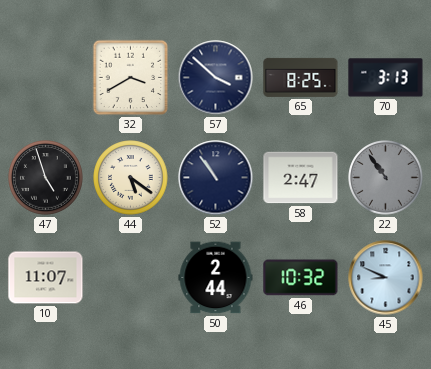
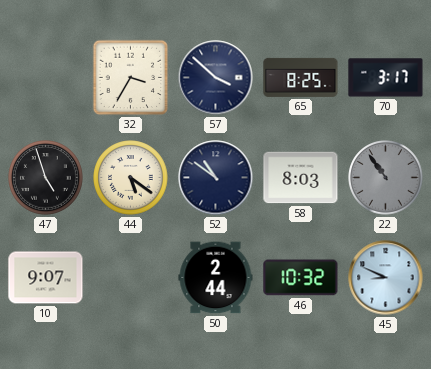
32: 3:40 -> 3:35
70: 3:13 -> 3:17
52: 10:54 -> 10:51
58: 2:47 -> 8:03
10: 11:07 -> 9:07
